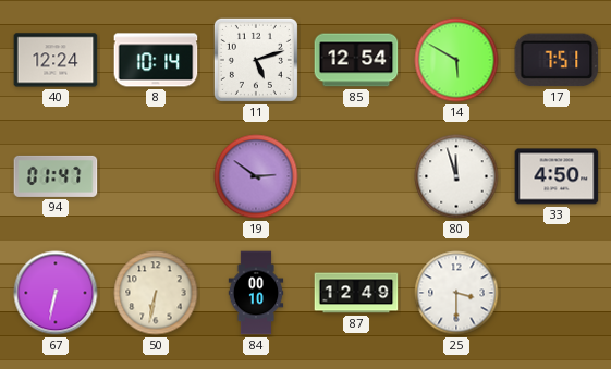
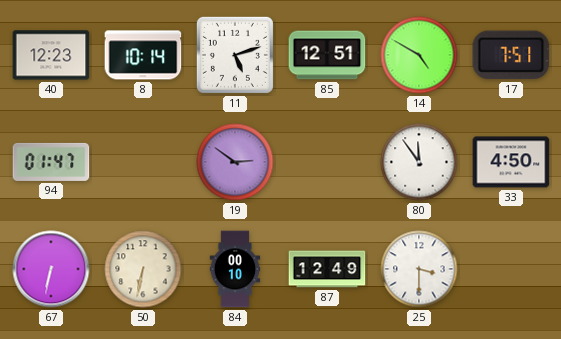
40: 12:24 -> 12:23
85: 12:54 -> 12:51
14: 5:50 -> 4:50
80: 11:57 -> 11:54
